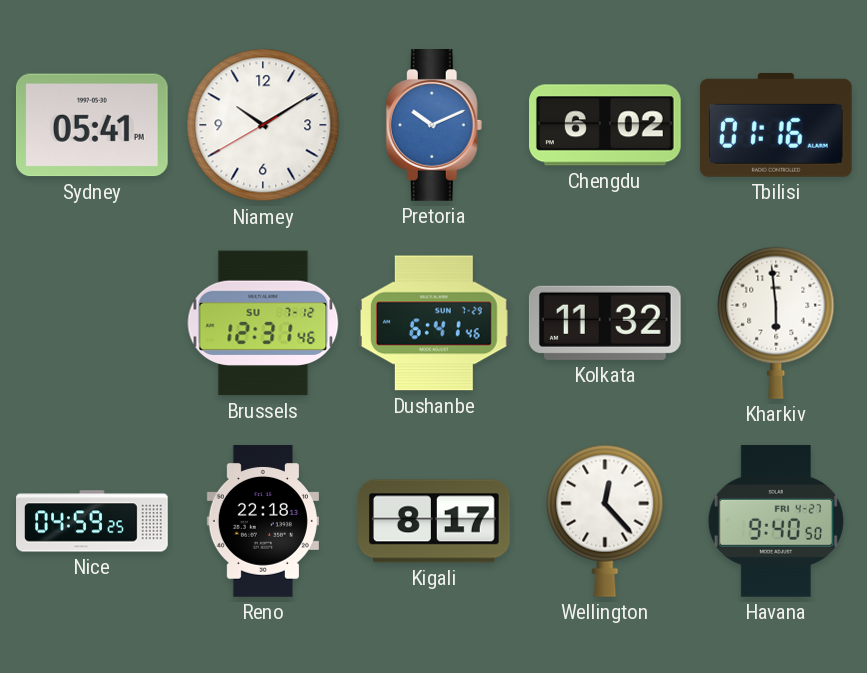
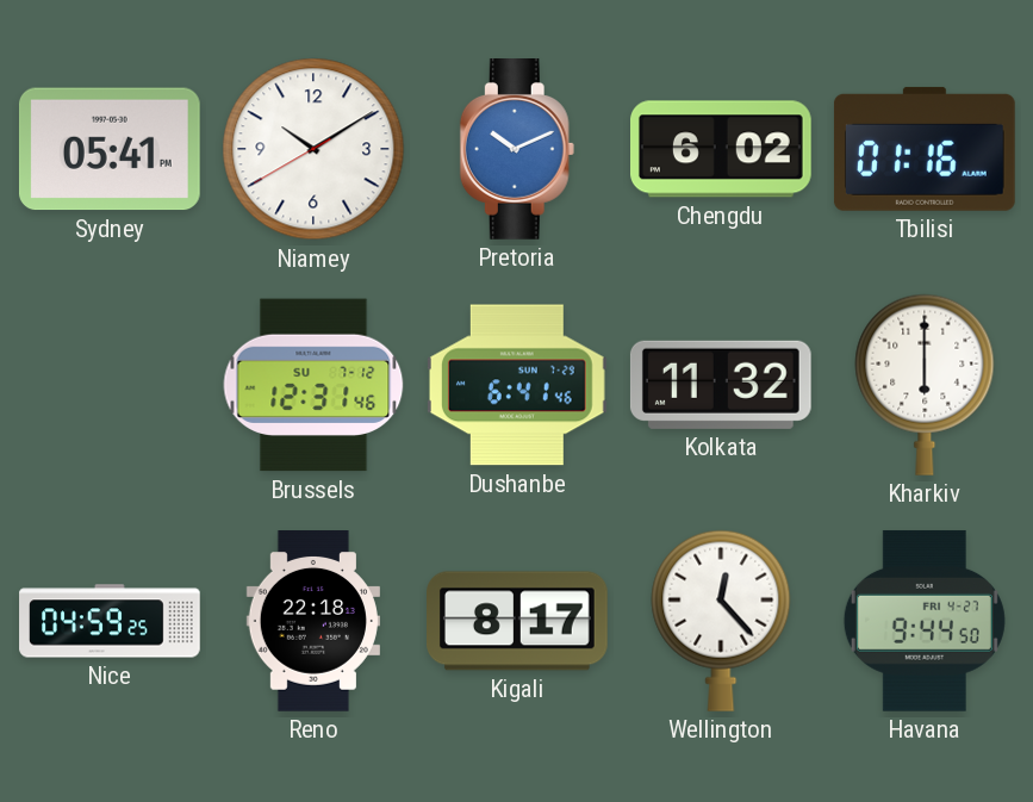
Kharkiv: 5:59 -> 6:00
Havana: 9:40 -> 9:44
